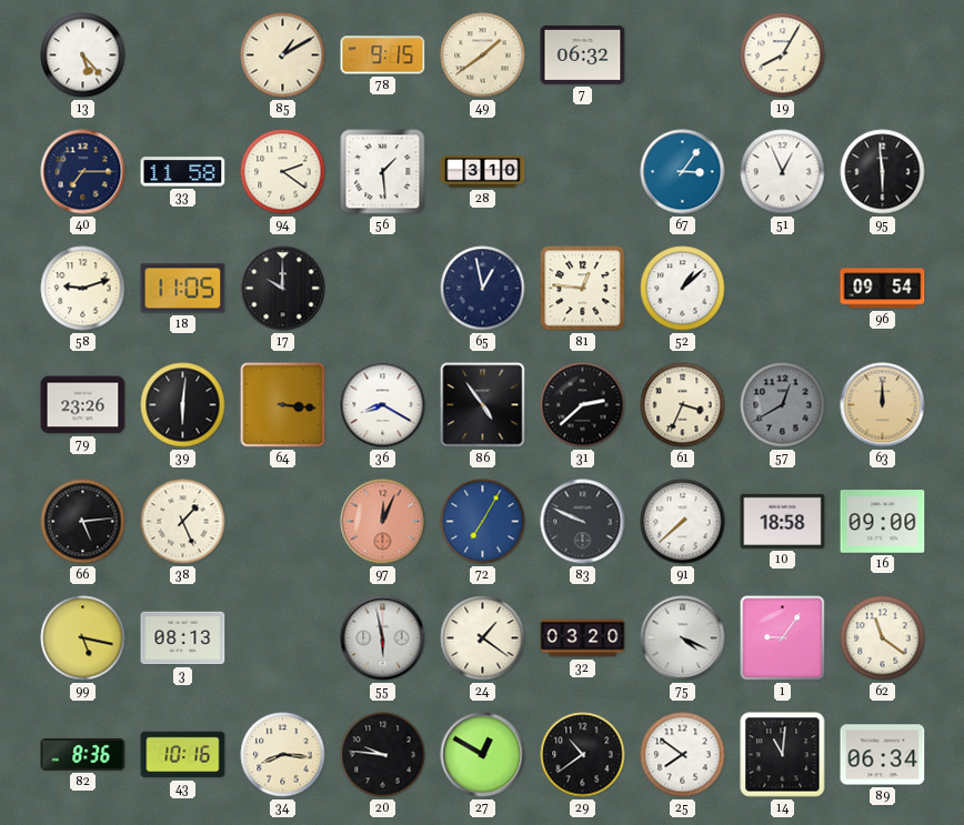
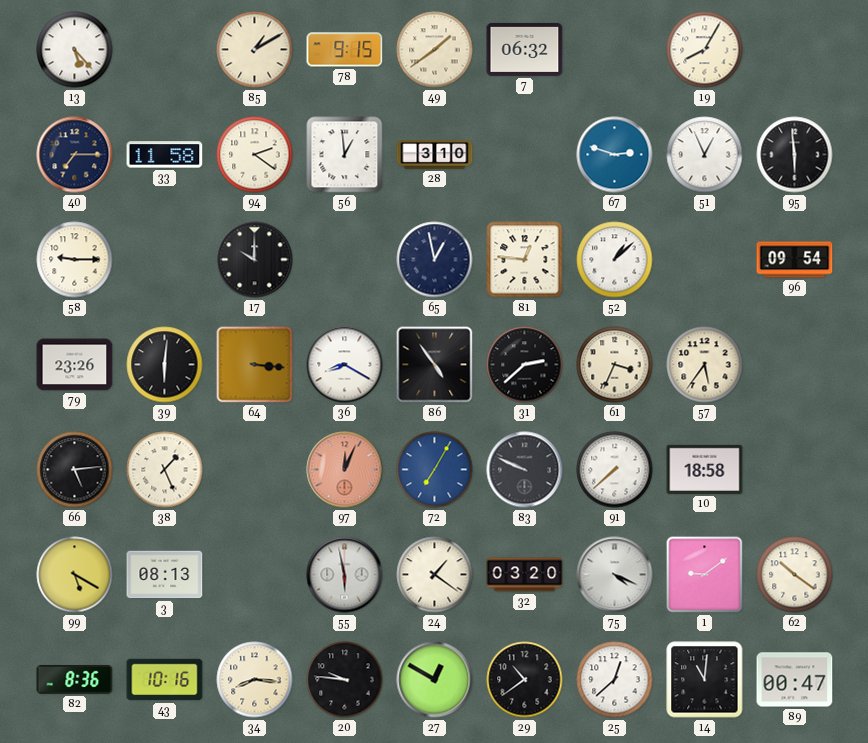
56: 1:29 -> 12:59
67: 3:06 -> 2:48
58: 9:12 -> 9:15
18: 11:05 -> none
57: 12:40 -> 5:36
57 dial: grey -> cream
63: 12:00 -> none
16: 09:00 -> none
99: 5:17 -> 5:20
1: 9:06 -> 9:09
62: 11:21 -> 10:21
25: 7:51 -> 12:38
89: 06:34 -> 00:47
